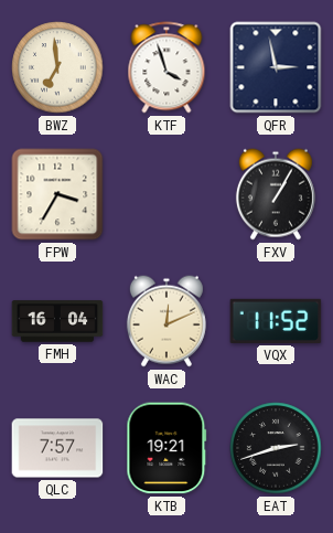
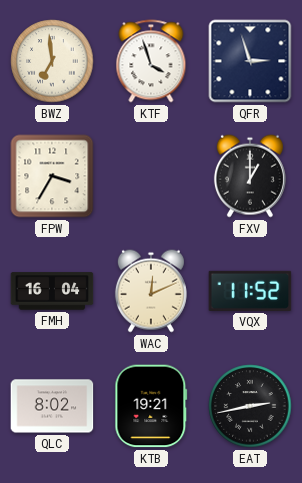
QFR: 2:58 -> 2:57
FXV: 1:05 -> 1:00
QLC: 7:57 -> 8:02
EAT: 2:42 -> 2:43
